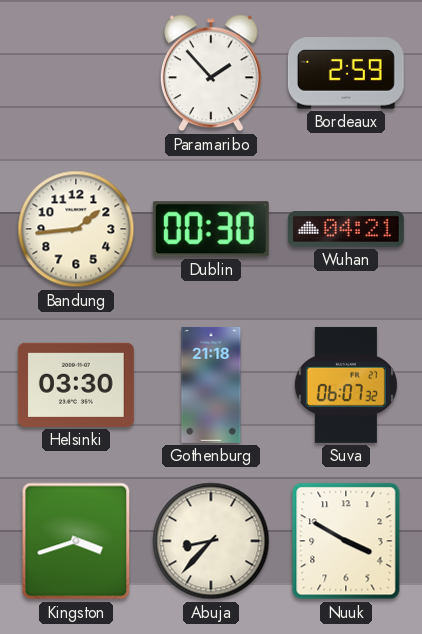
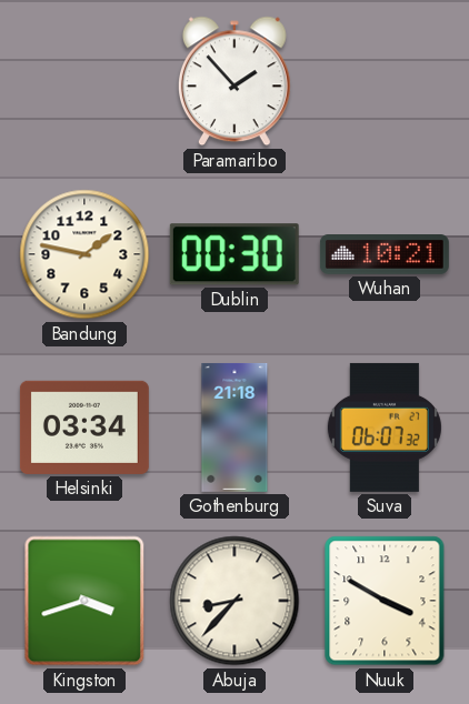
Bordeaux: 2:59 -> none
Bandung: 1:44 -> 1:47
Wuhan: 04:21 -> 10:21
Helsinki: 03:30 -> 03:34
